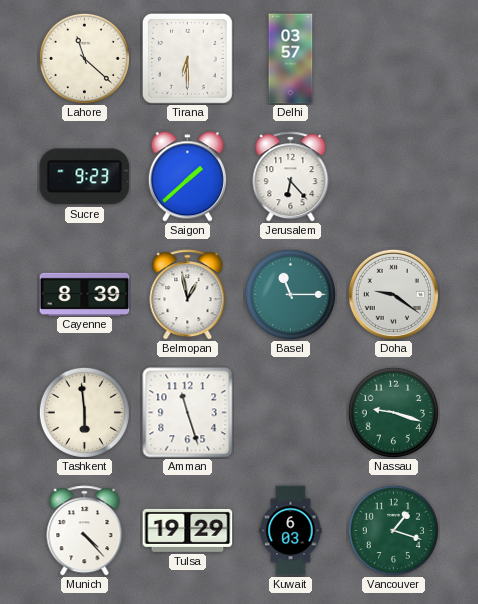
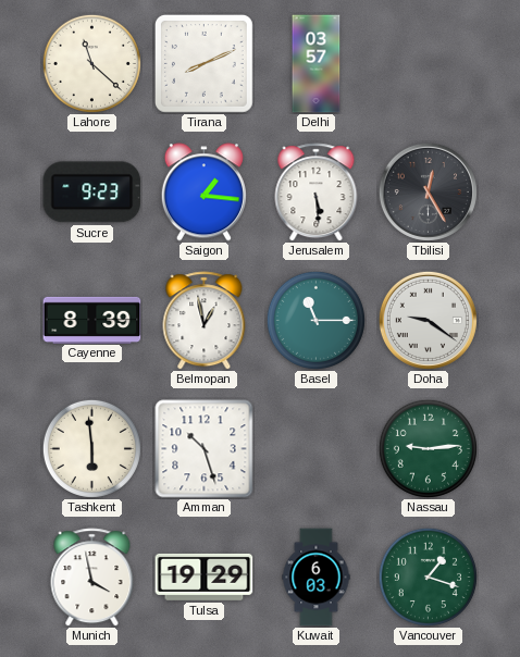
Tirana: 6:30 -> 8:11
Saigon: 1:38 -> 1:16
Jerusalem: 6:23 -> 5:29
Tbilisi: none -> 12:25
Amman: 11:27 -> 10:27
Nassau: 9:18 -> 9:14
Munich: 4:23 -> 3:58
